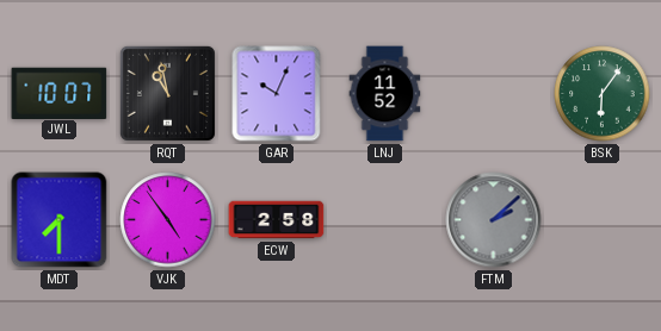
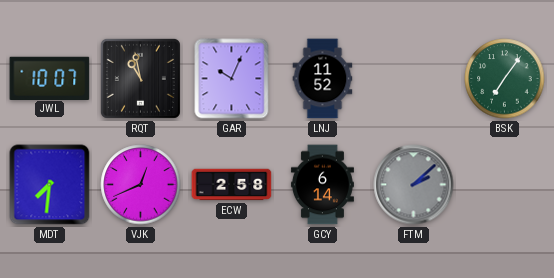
BSK: 6:06 -> 7:06
MDT: 7:30 -> 7:31
VJK: 4:54 -> 12:41
GCY: none -> 6:14
